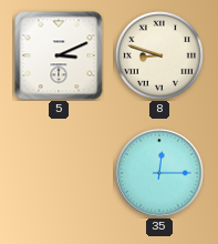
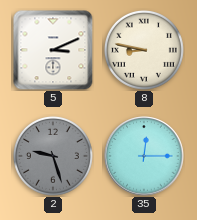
8: 8:48 -> 8:47
2: none -> 9:27
